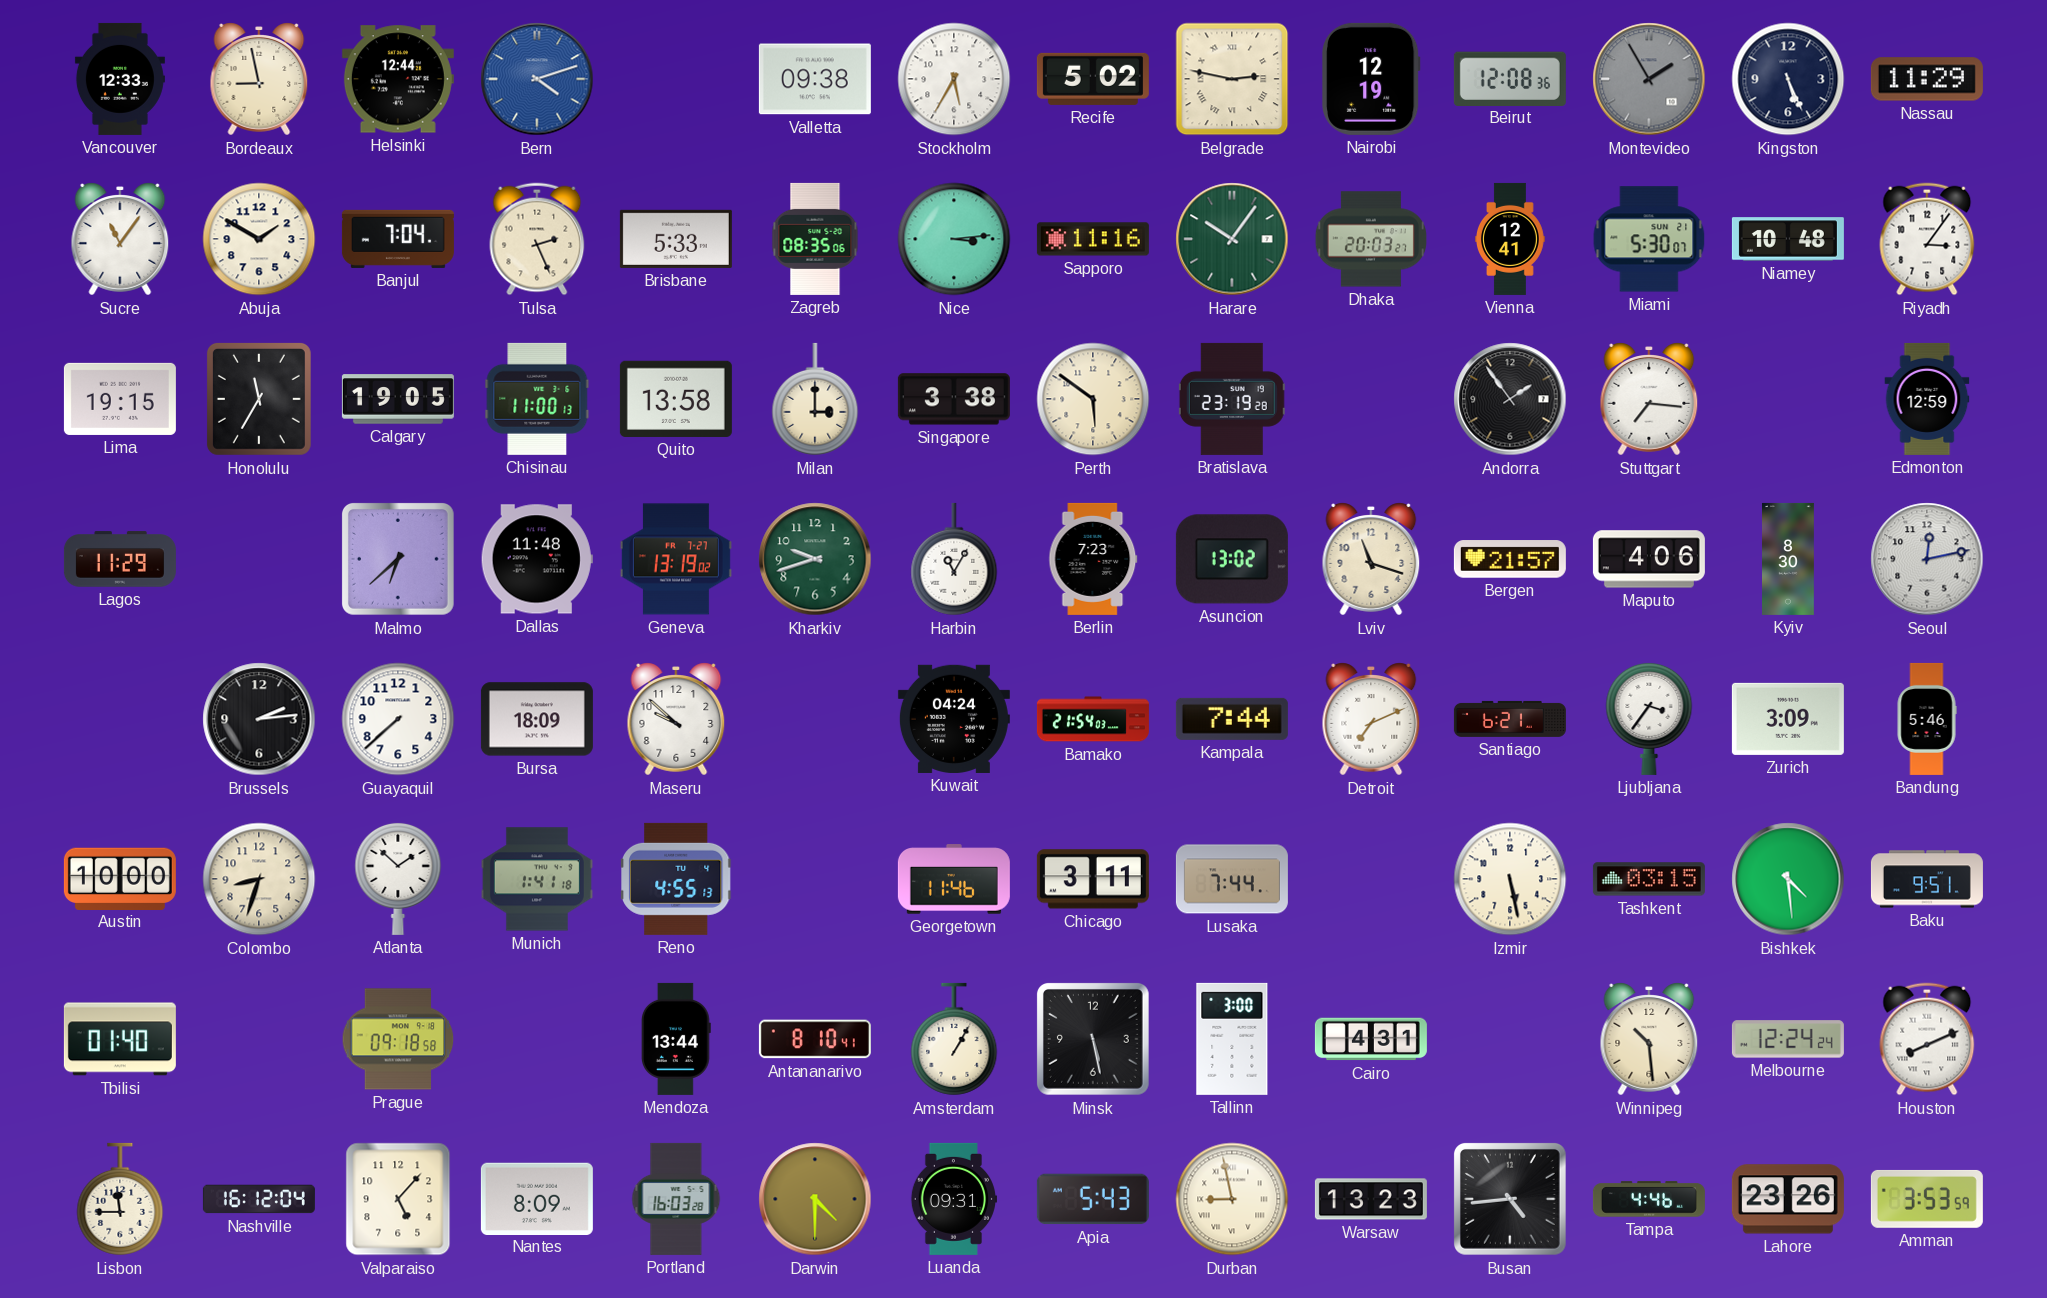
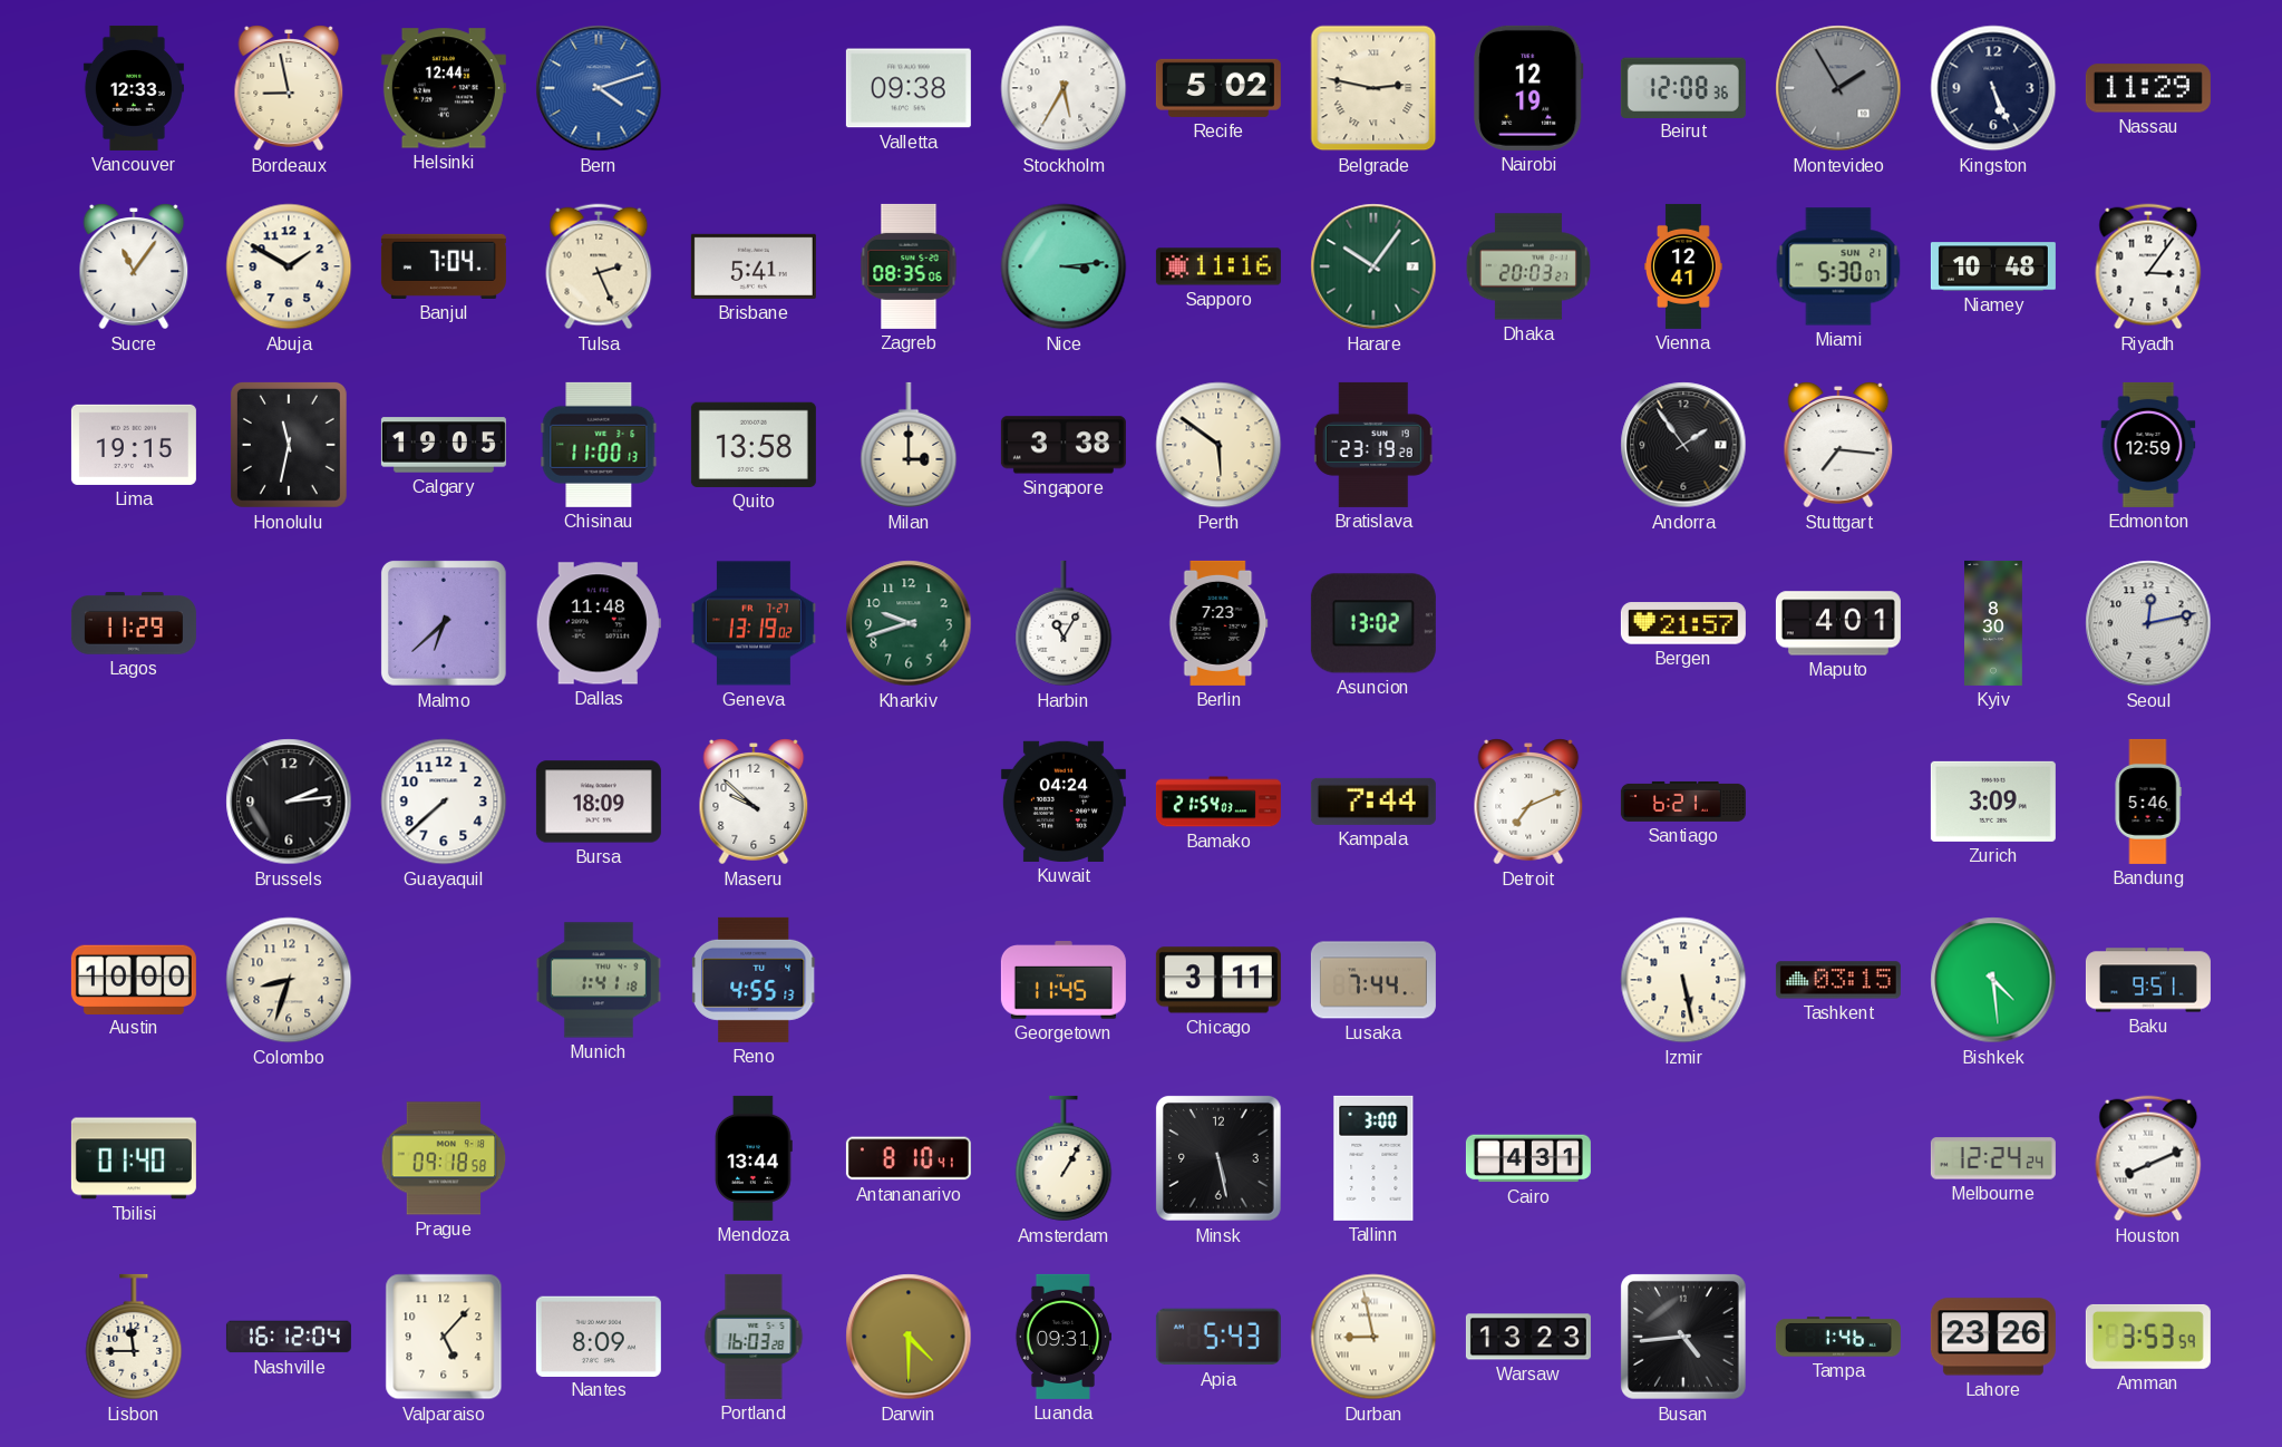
Brisbane: 5:33 -> 5:41
Honolulu: 11:35 -> 11:32
Lviv: 11:18 -> none
Maputo: 4:06 -> 4:01
Ljubljana: 3:36 -> none
Atlanta: 1:52 -> none
Georgetown: 11:46 -> 11:45
Winnipeg: 10:29 -> none
Tampa: 4:46 -> 1:46
